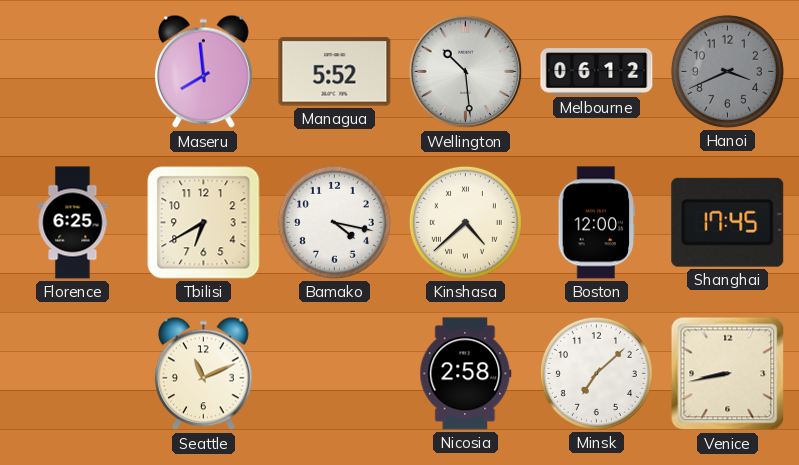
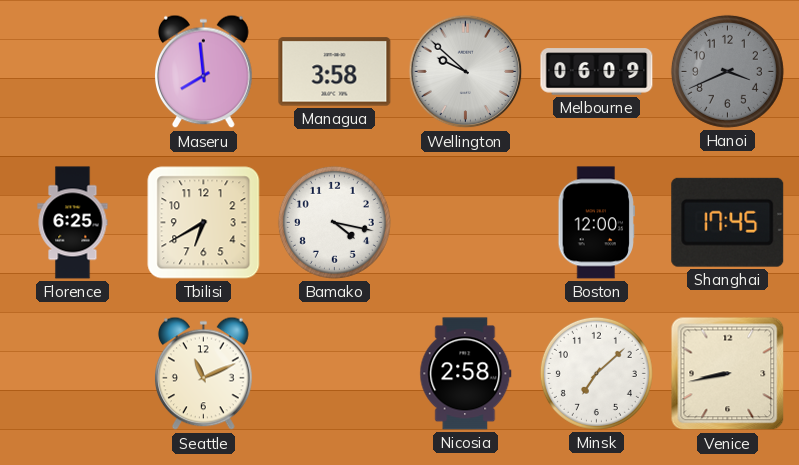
Managua: 5:52 -> 3:58
Wellington: 10:29 -> 9:52
Melbourne: 06:12 -> 06:09
Kinshasa: 4:38 -> none
